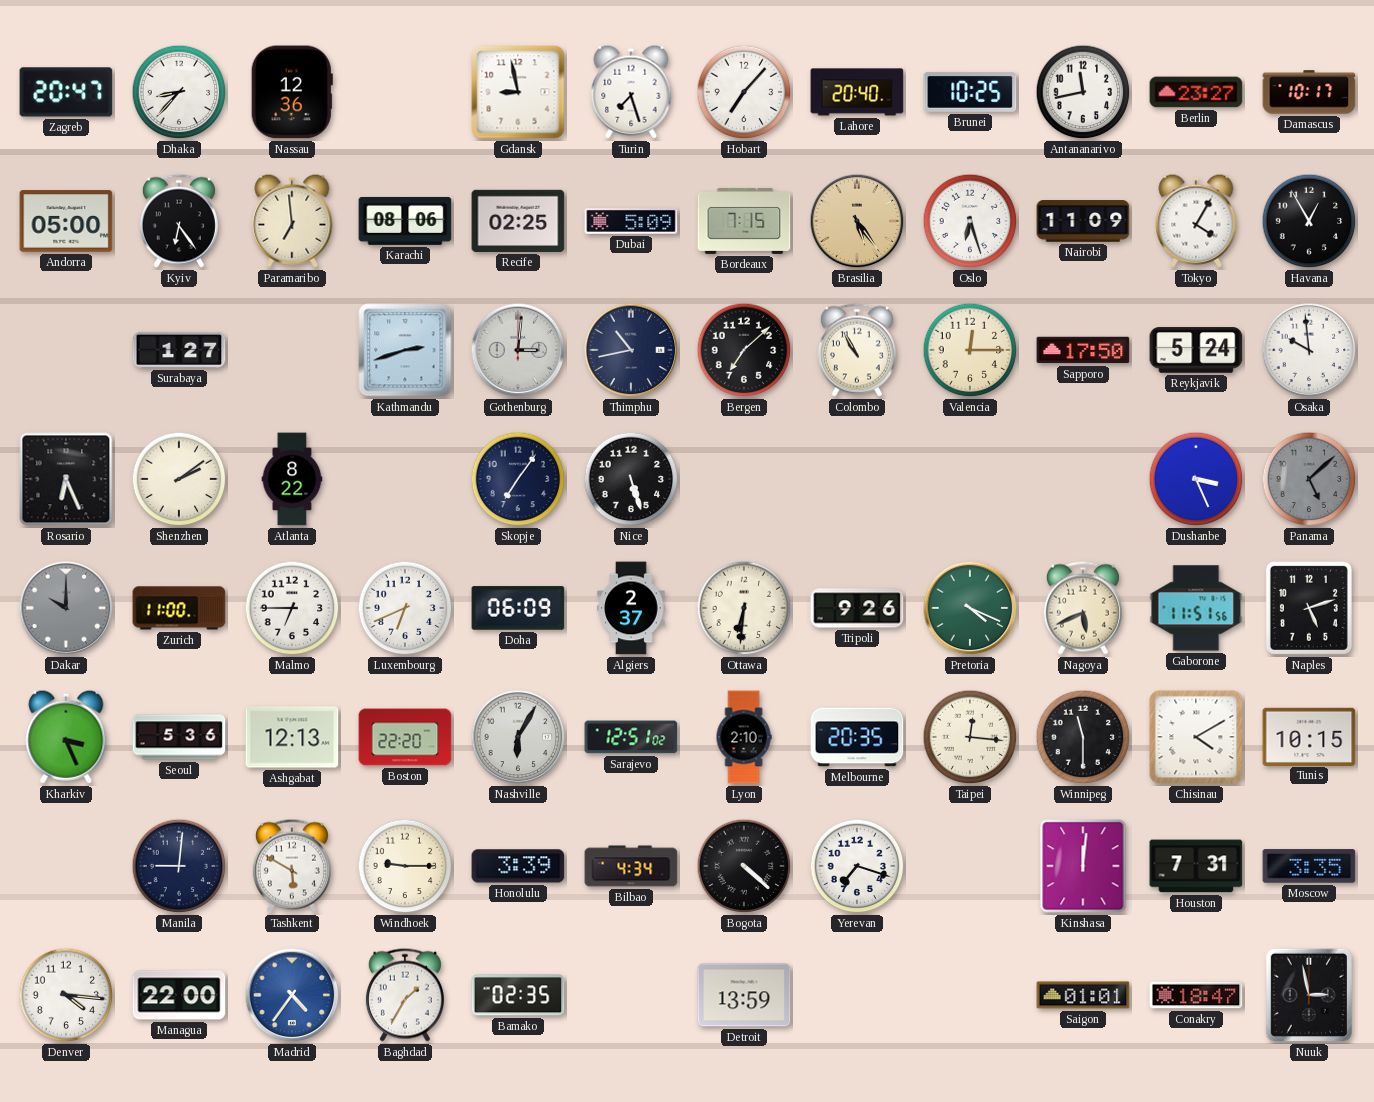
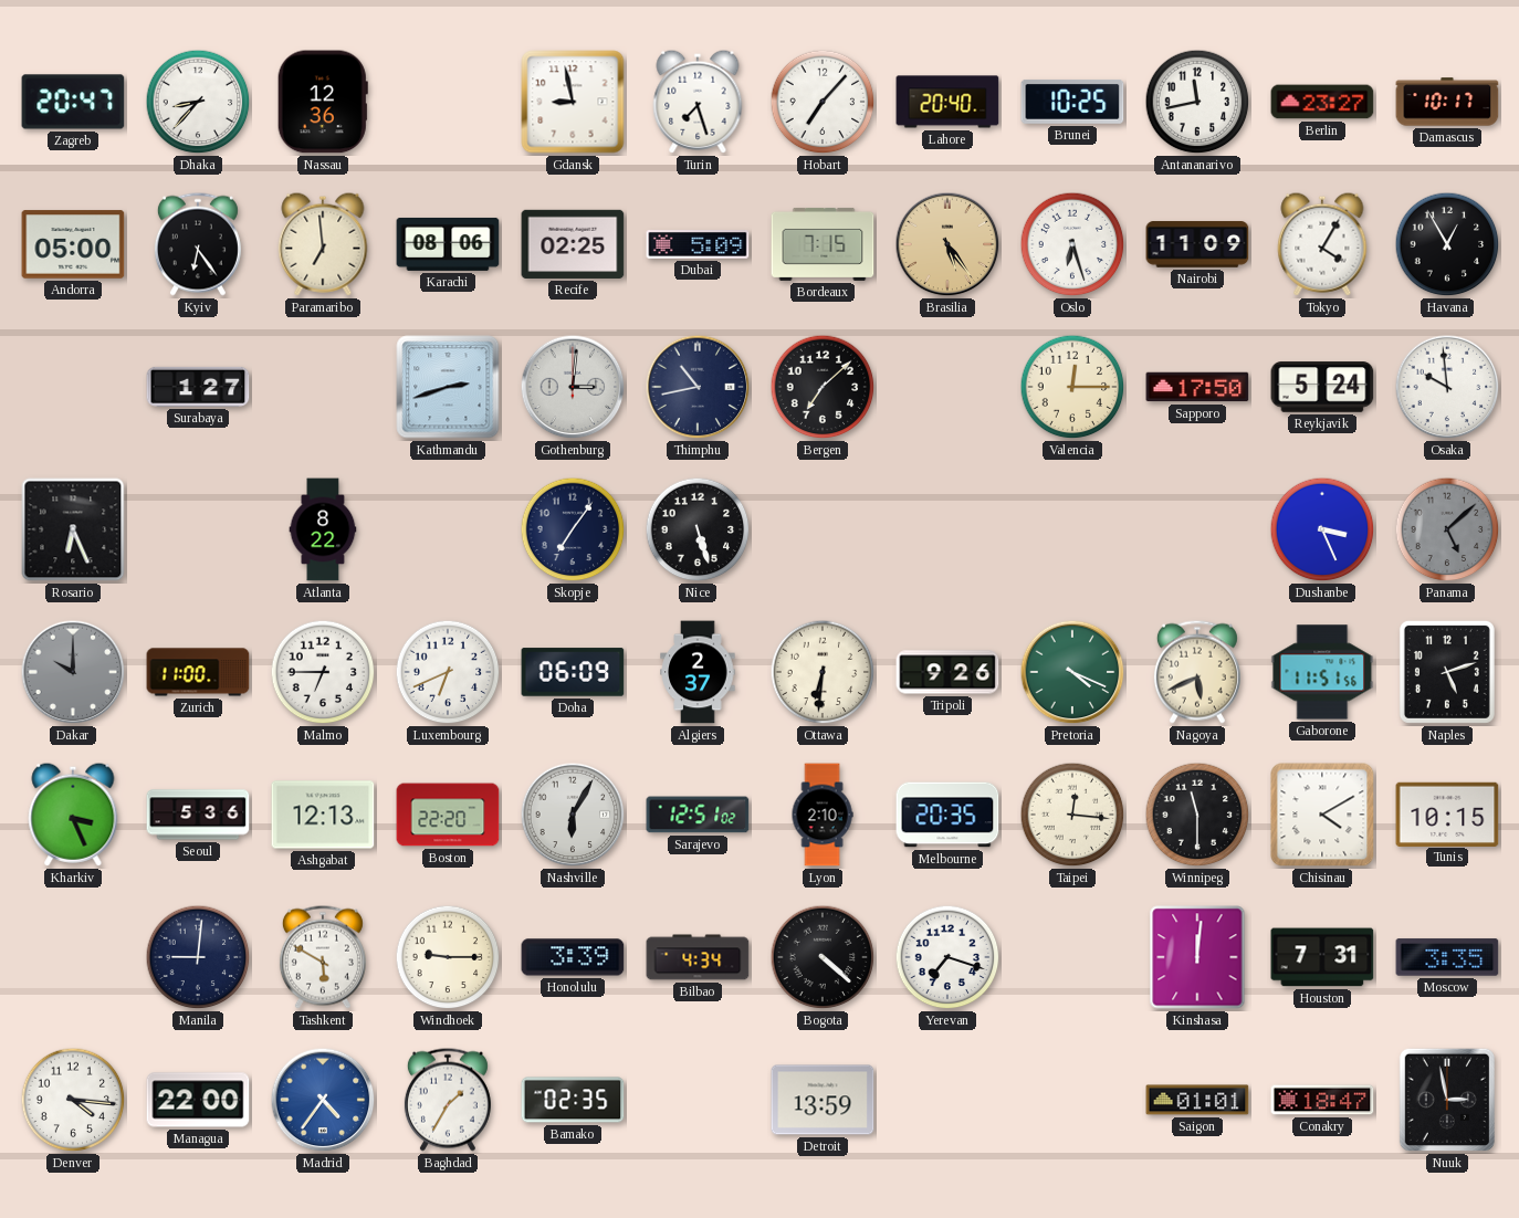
Colombo: 10:55 -> none
Shenzhen: 2:09 -> none
